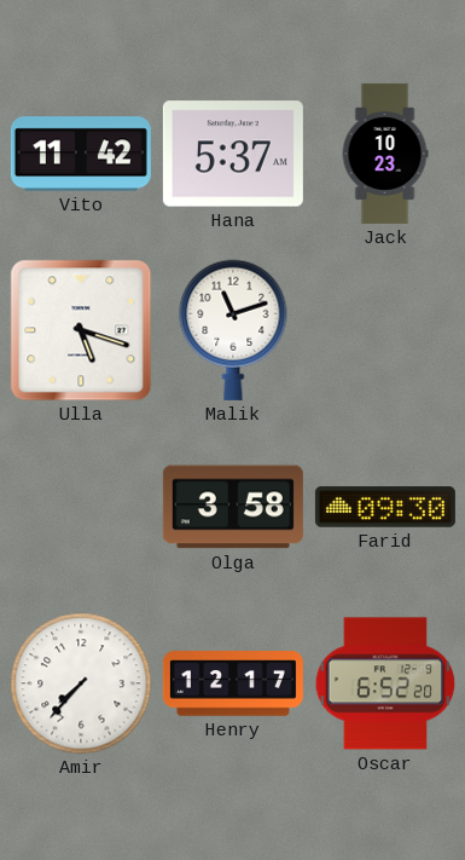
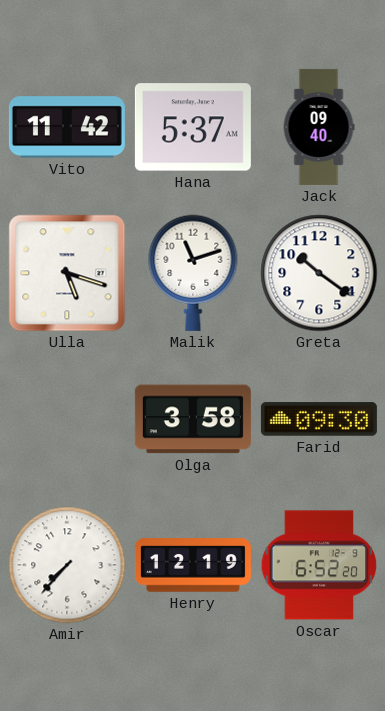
Jack: 10:23 -> 09:40
Greta: none -> 10:21
Henry: 12:17 -> 12:19
